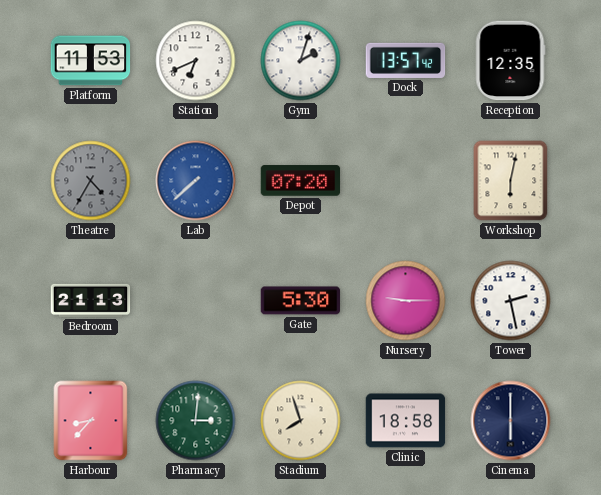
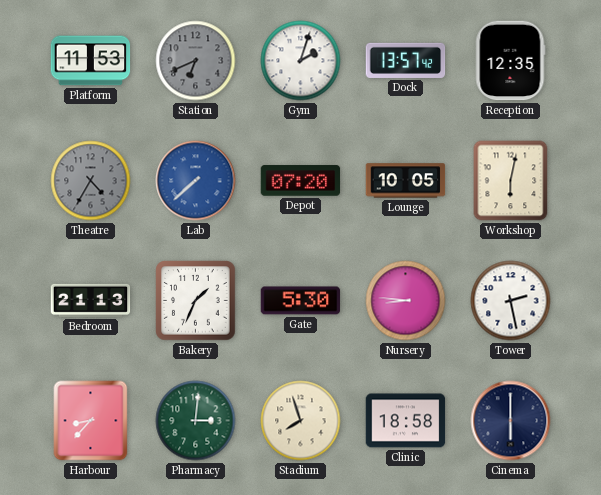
Station dial: white -> grey
Lounge: none -> 10:05
Bakery: none -> 1:34
Nursery: 9:15 -> 8:46
